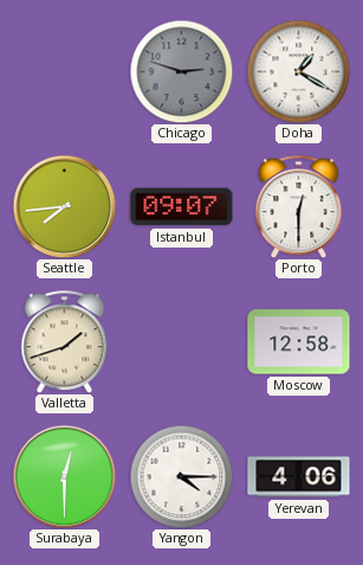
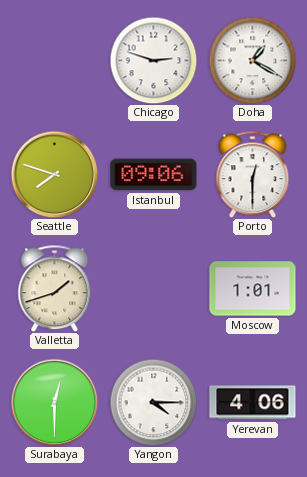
Chicago dial: grey -> white
Seattle: 7:44 -> 7:48
Istanbul: 09:07 -> 09:06
Moscow: 12:58 -> 1:01
